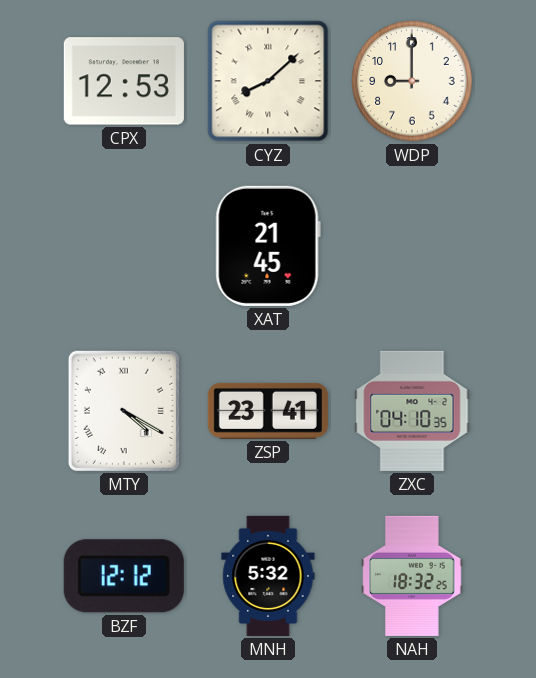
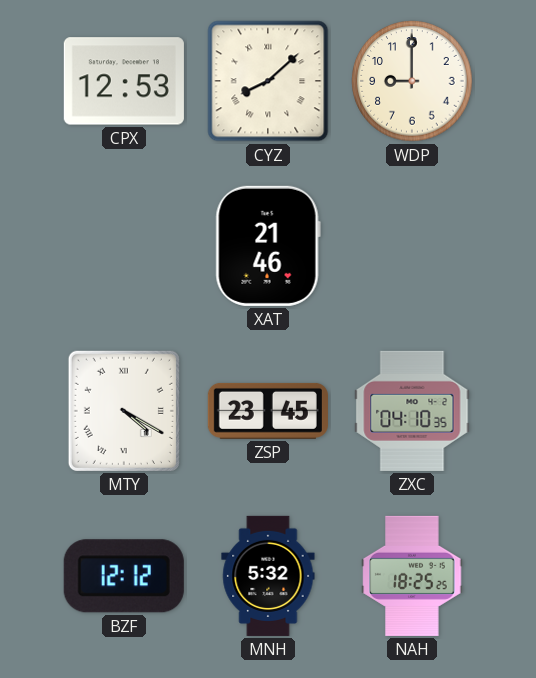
XAT: 21:45 -> 21:46
ZSP: 23:41 -> 23:45
NAH: 18:32 -> 18:25
